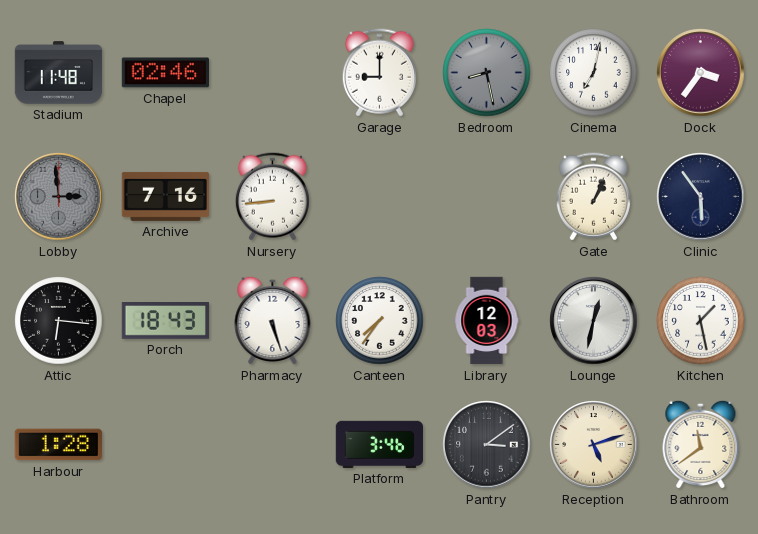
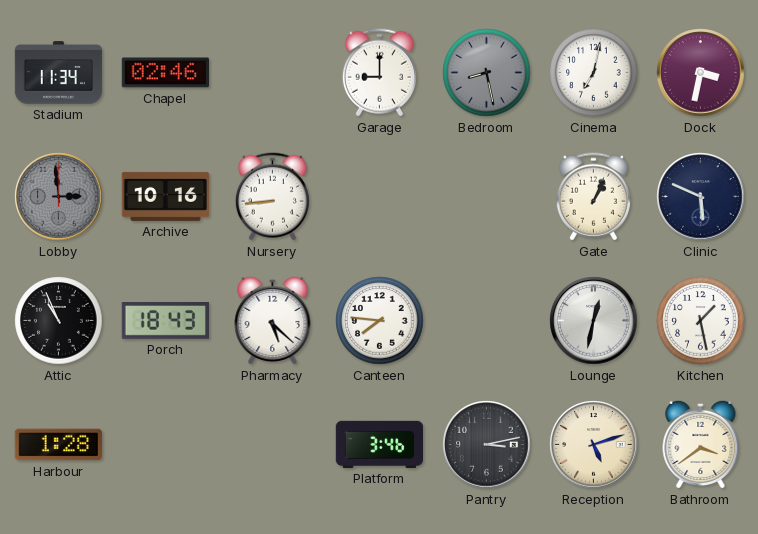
Stadium: 11:48 -> 11:34
Dock: 3:36 -> 3:32
Archive: 7:16 -> 10:16
Clinic: 5:54 -> 5:49
Attic: 6:16 -> 10:56
Pharmacy: 5:27 -> 5:22
Canteen: 7:36 -> 7:46
Library: 12:03 -> none
Pantry: 3:09 -> 3:13
Bathroom: 11:39 -> 3:39
